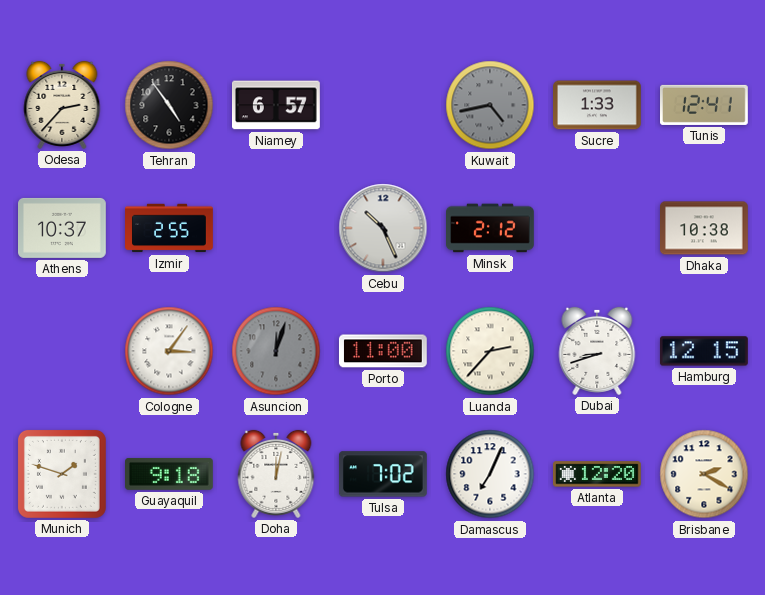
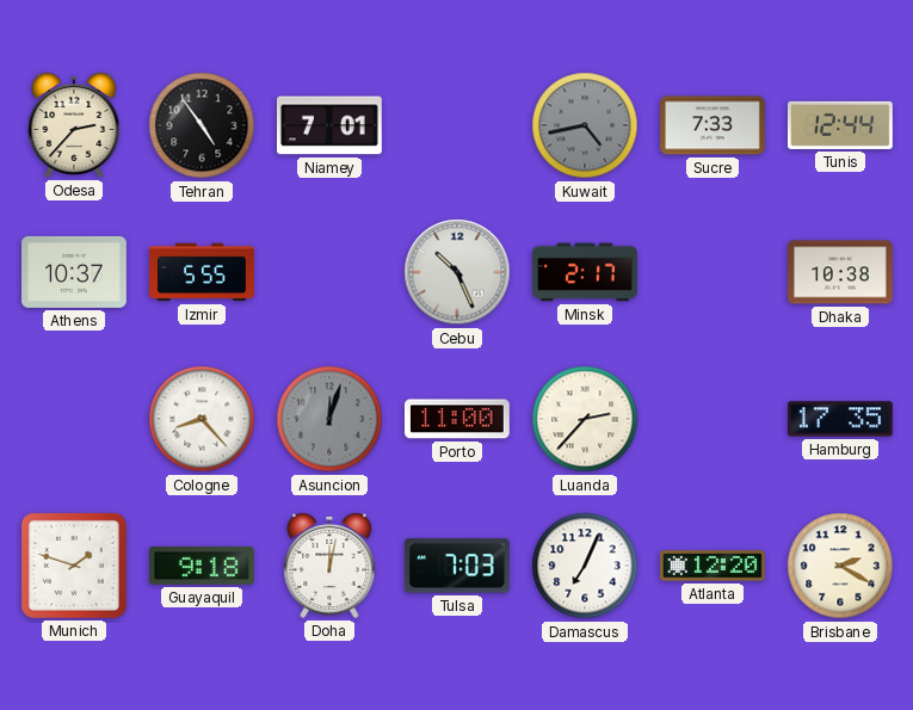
Niamey: 6:57 -> 7:01
Sucre: 1:33 -> 7:33
Tunis: 12:41 -> 12:44
Izmir: 2:55 -> 5:55
Minsk: 2:12 -> 2:17
Cologne: 3:06 -> 8:23
Dubai: 8:42 -> none
Hamburg: 12:15 -> 17:35
Tulsa: 7:02 -> 7:03
